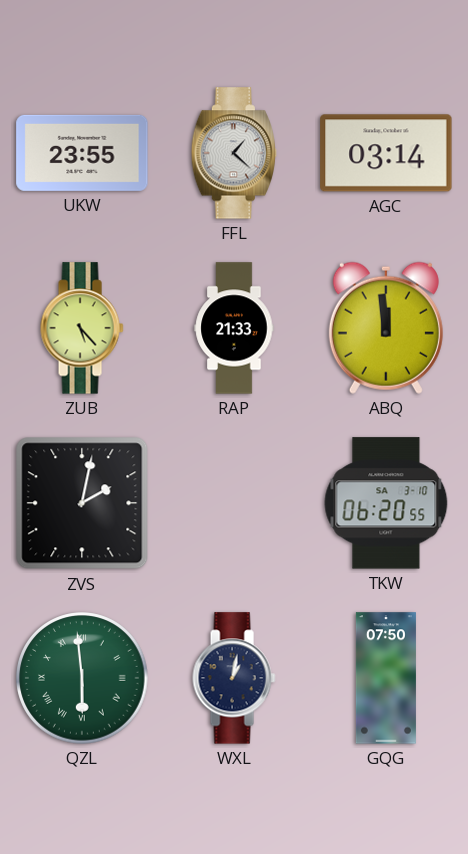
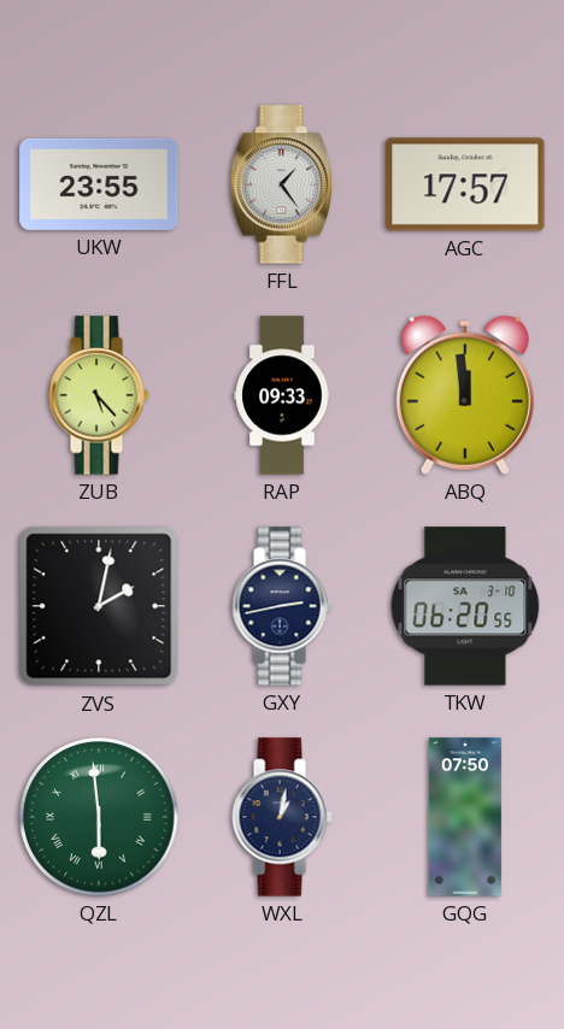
FFL: 1:22 -> 1:24
AGC: 03:14 -> 17:57
RAP: 21:33 -> 09:33
GXY: none -> 2:43
